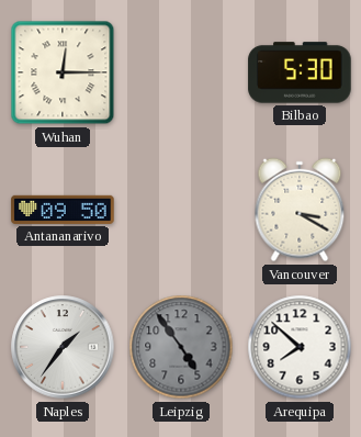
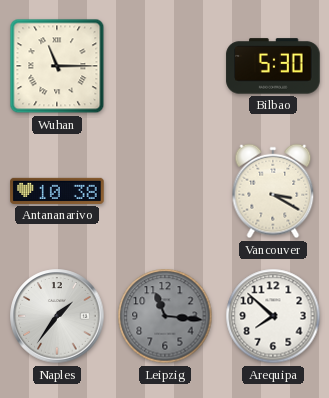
Wuhan: 12:15 -> 11:15
Antananarivo: 09:50 -> 10:38
Leipzig: 4:54 -> 11:16
